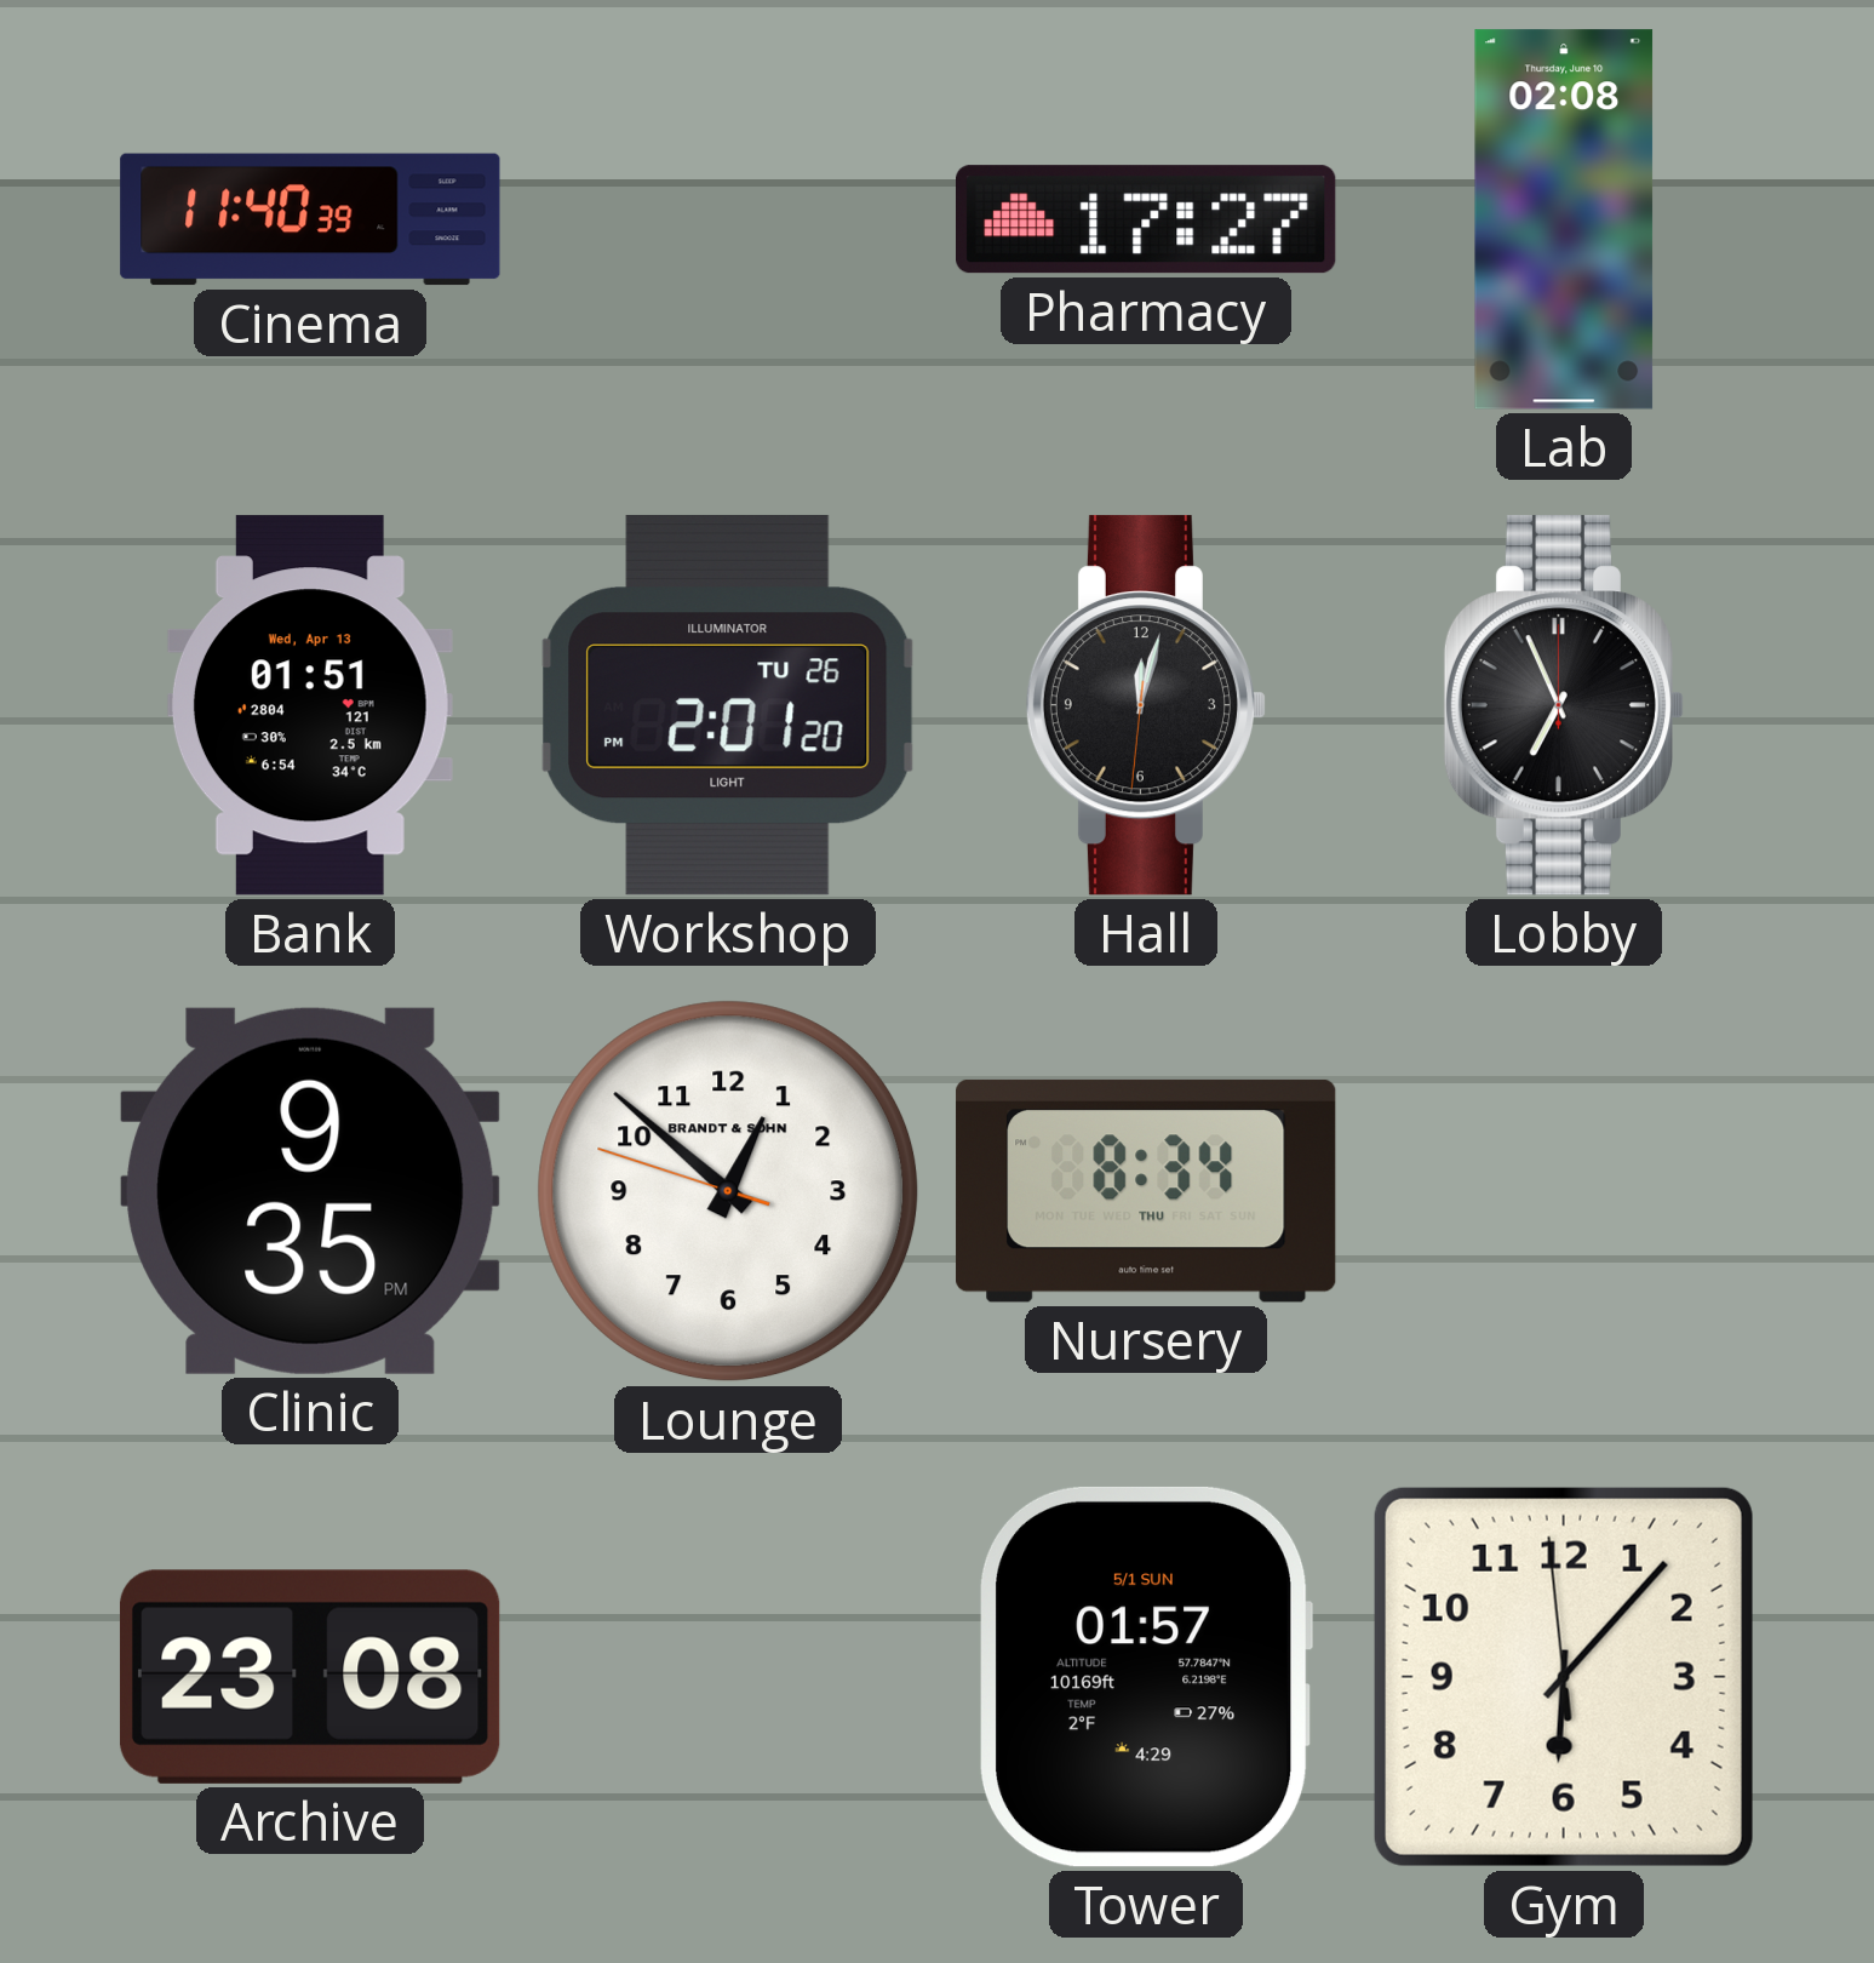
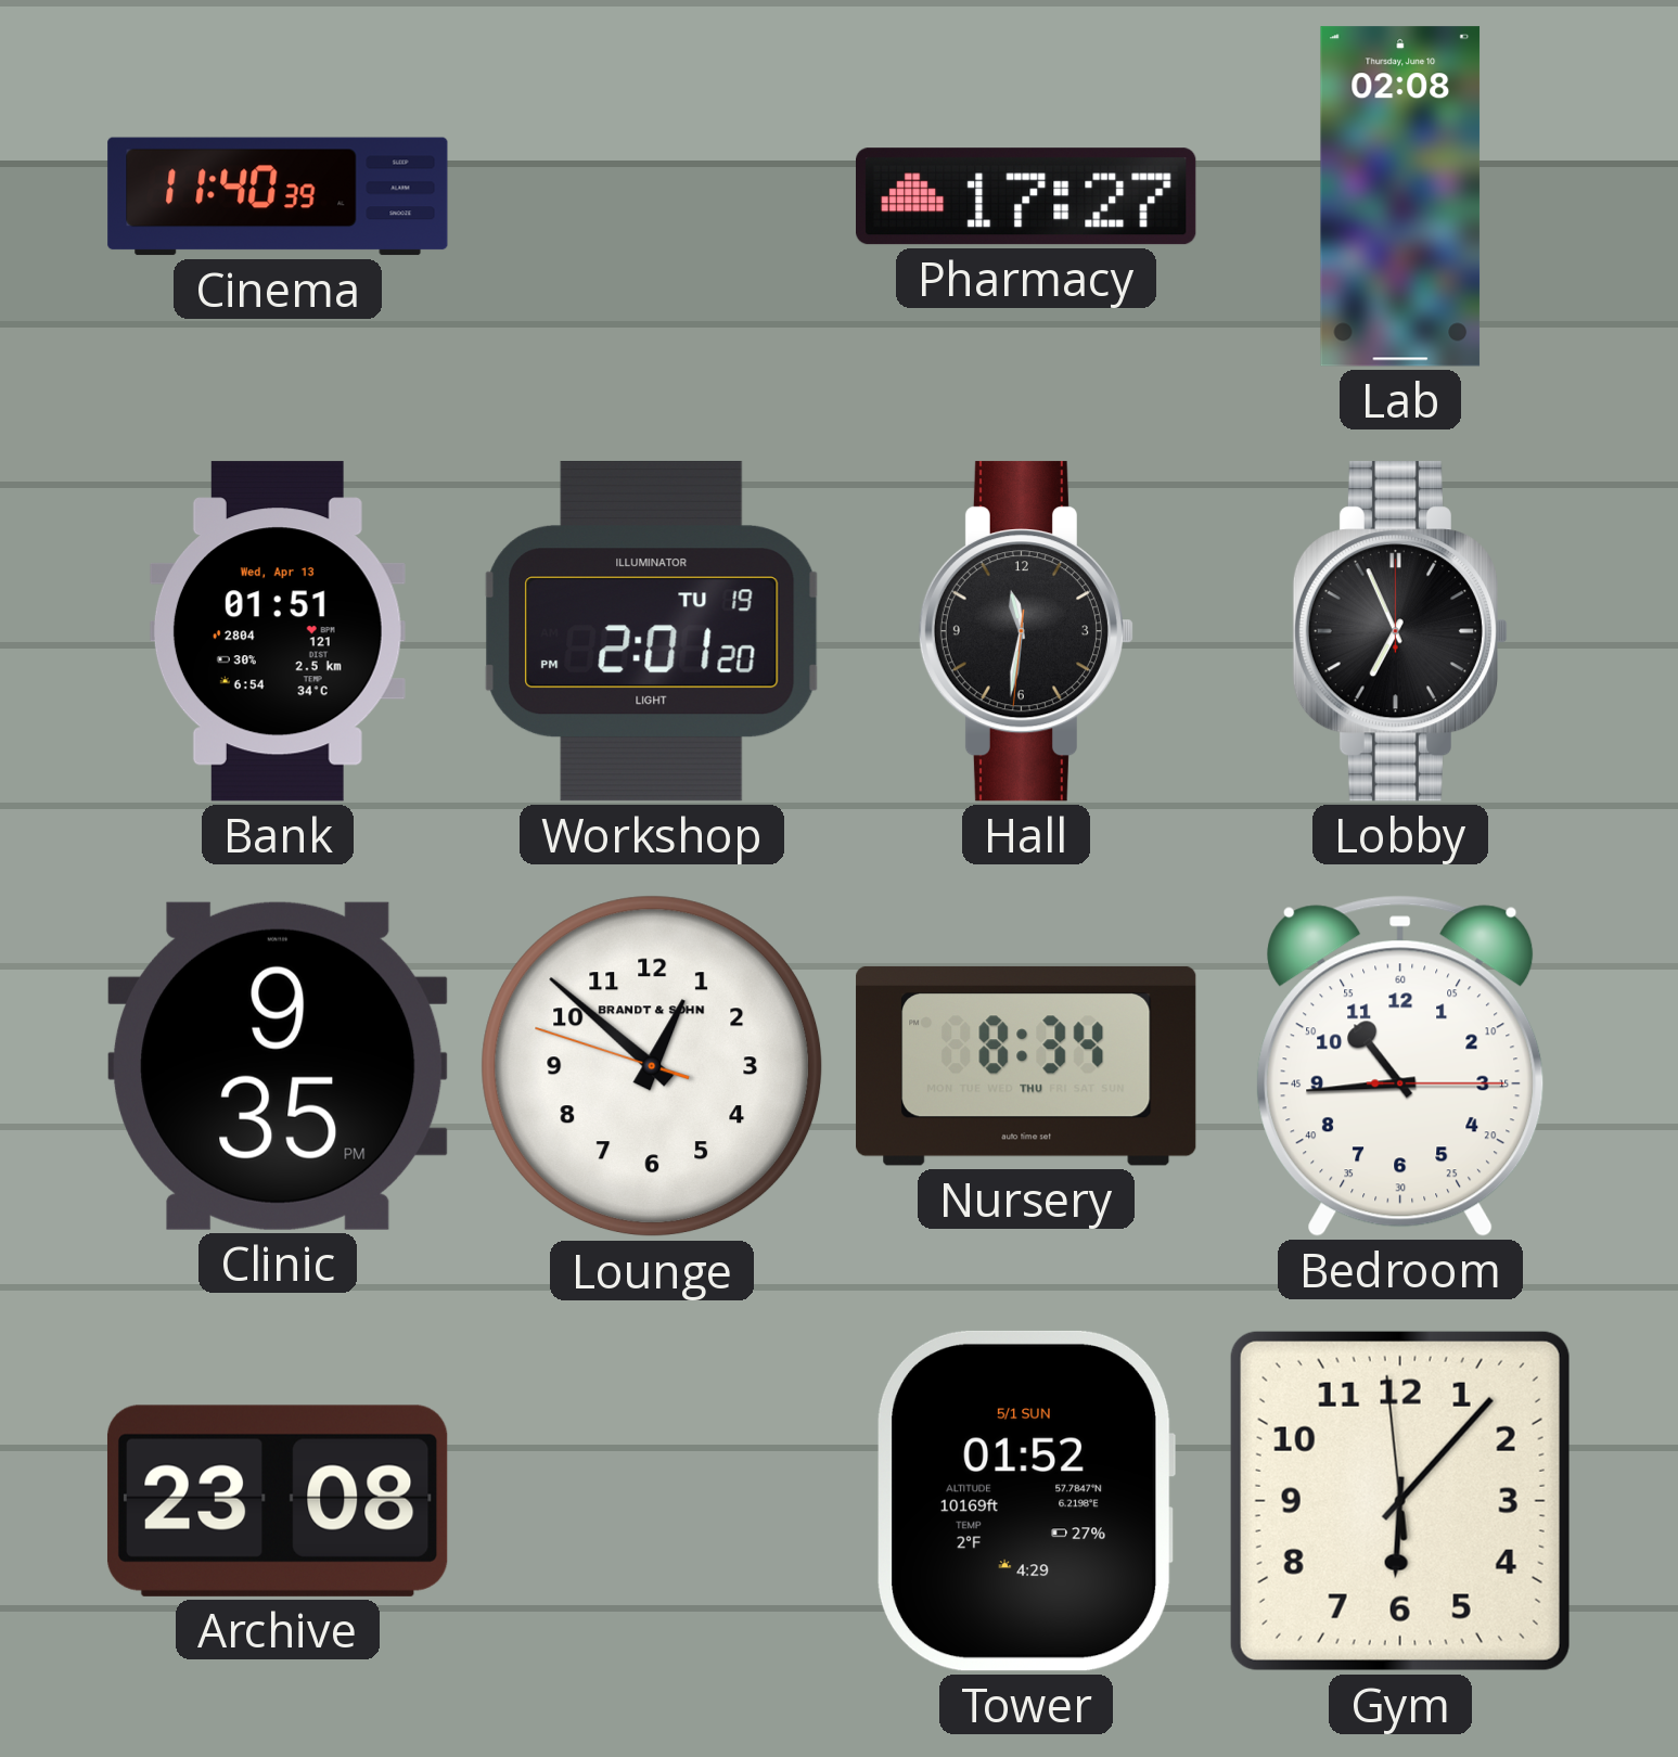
Workshop date: TU 26 -> TU 19
Hall: 12:02 -> 11:31
Bedroom: none -> 10:44
Tower: 01:57 -> 01:52
